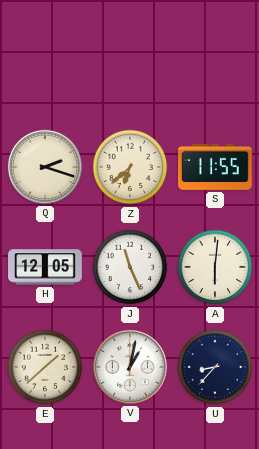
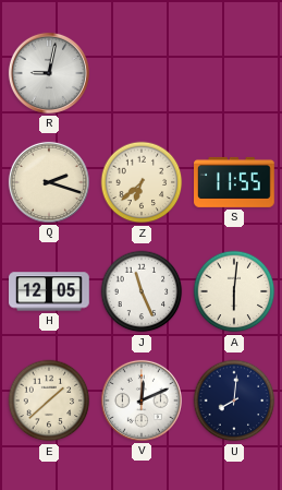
R: none -> 9:02
V: 1:02 -> 12:11
U: 8:37 -> 8:01
